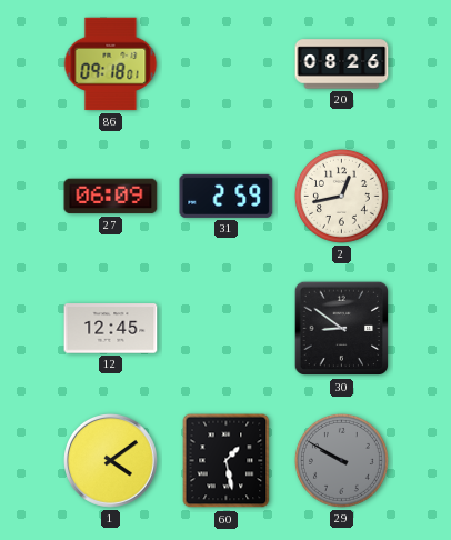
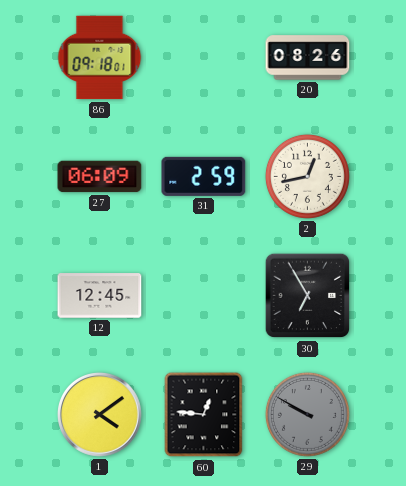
30: 8:51 -> 6:55
60: 1:28 -> 12:46
